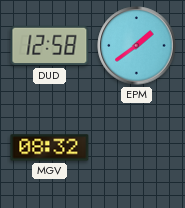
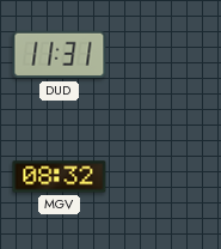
DUD: 12:58 -> 11:31
EPM: 1:39 -> none
